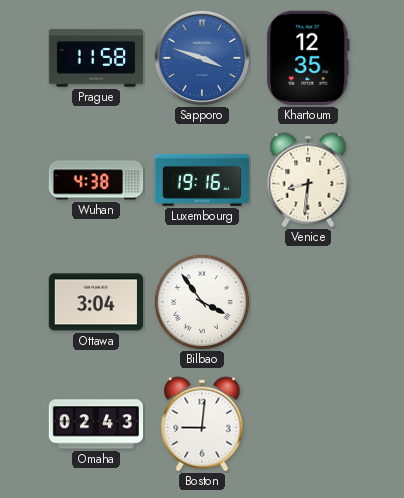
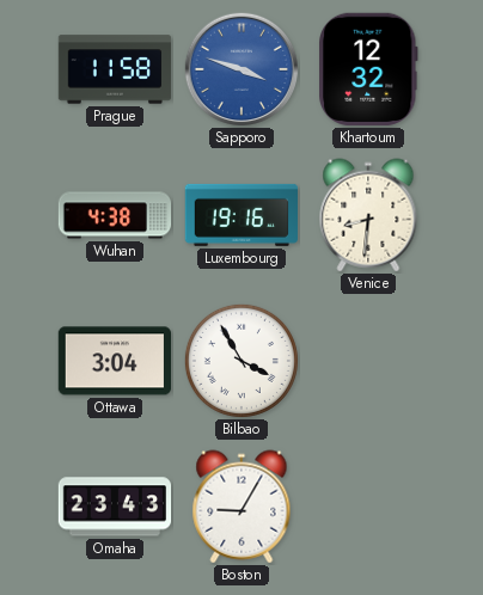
Khartoum: 12:35 -> 12:32
Bilbao: 3:54 -> 3:55
Omaha: 02:43 -> 23:43
Boston: 9:01 -> 9:05
